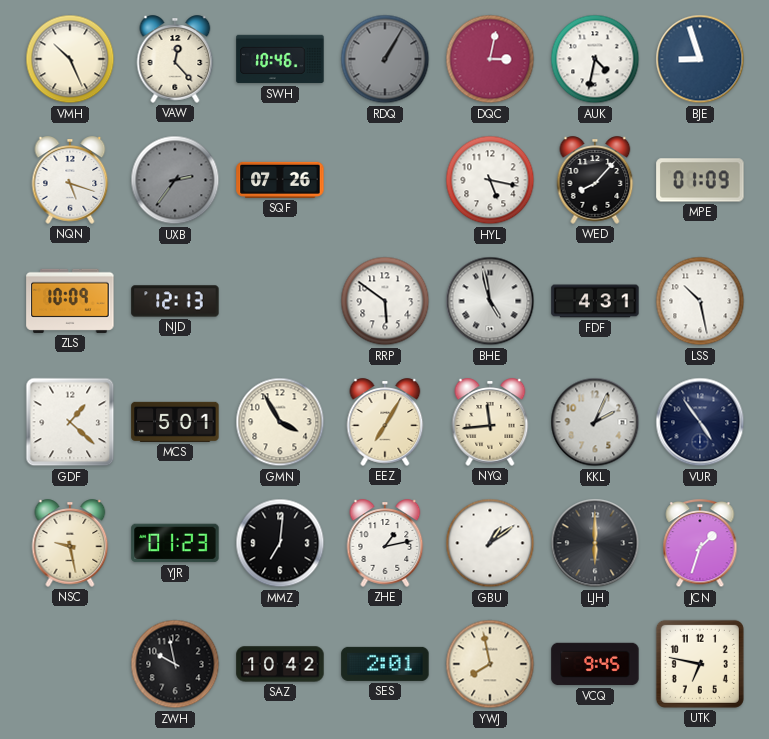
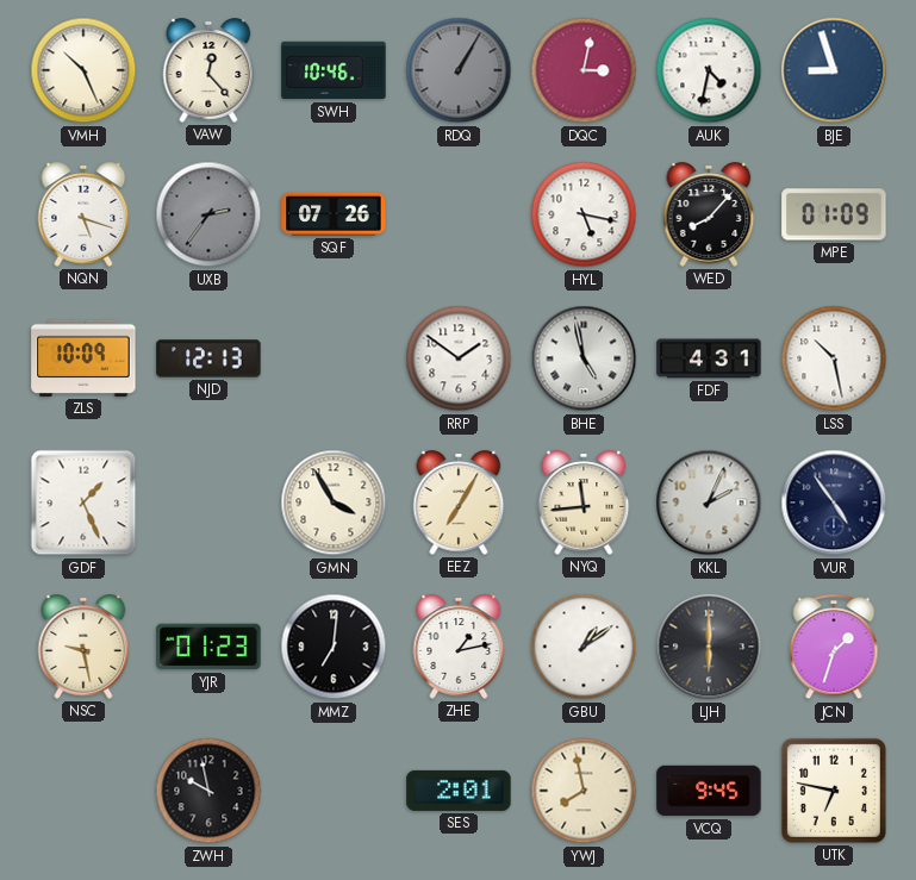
RRP: 5:51 -> 1:51
GDF: 1:22 -> 1:26
MCS: 5:01 -> none
SAZ: 10:42 -> none
